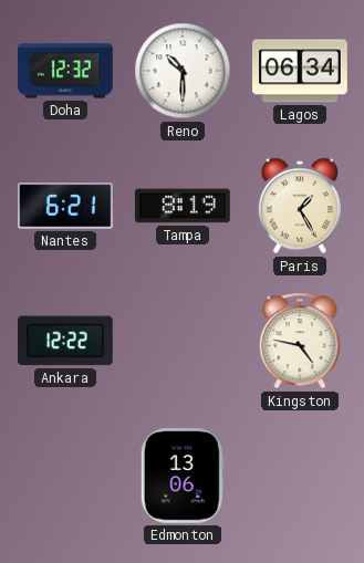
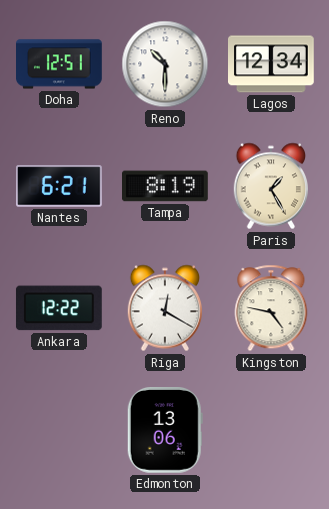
Doha: 12:32 -> 12:51
Lagos: 06:34 -> 12:34
Riga: none -> 12:20
